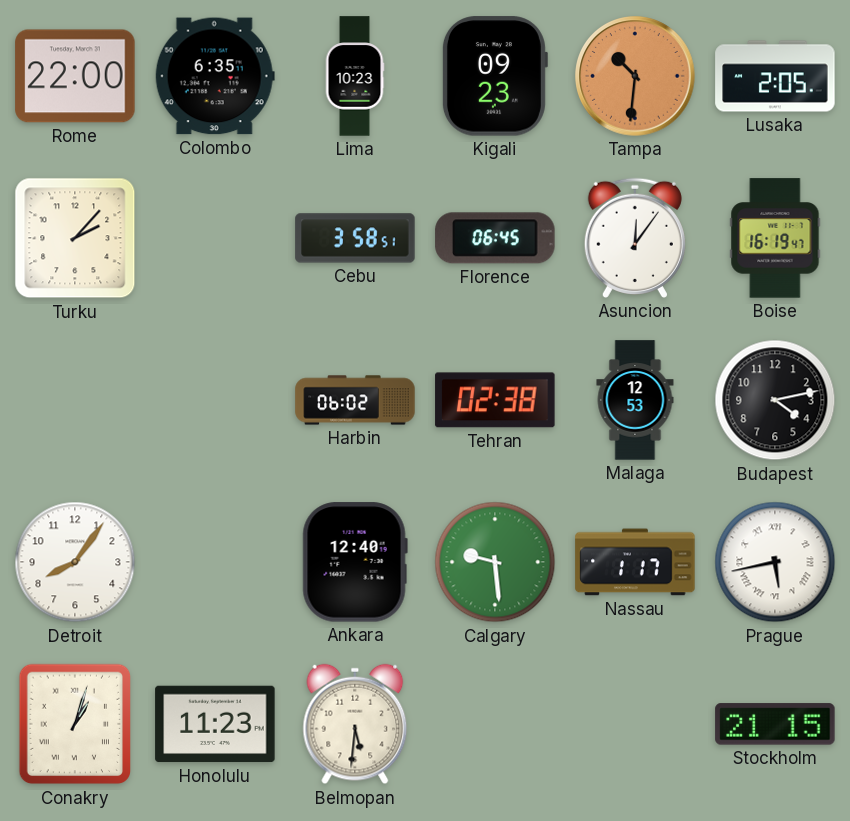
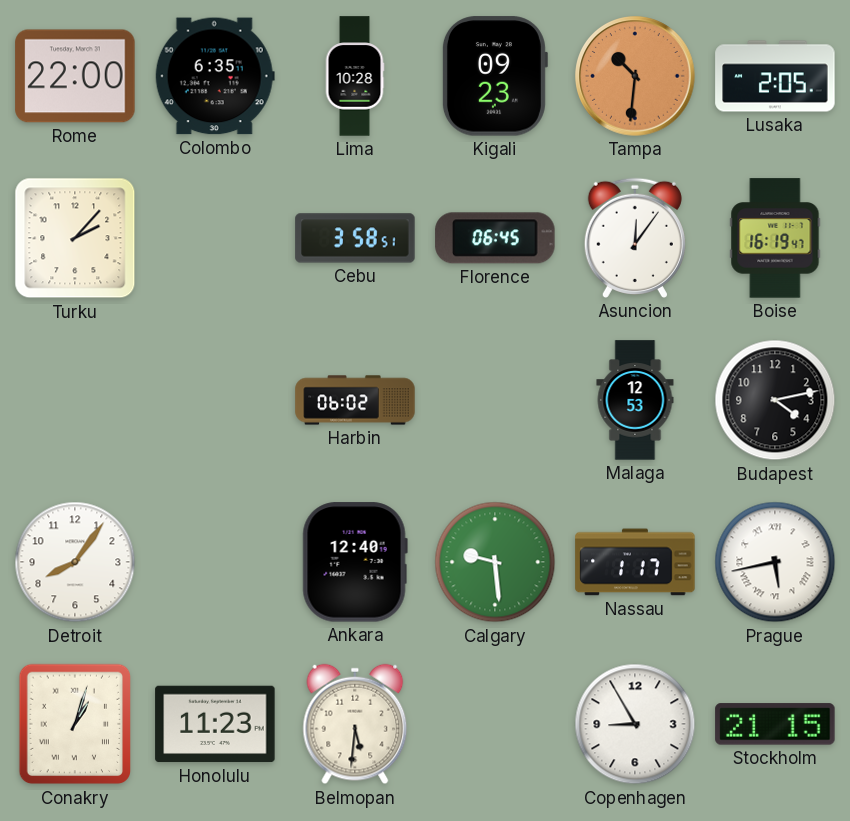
Lima: 10:23 -> 10:28
Tehran: 02:38 -> none
Copenhagen: none -> 8:55
